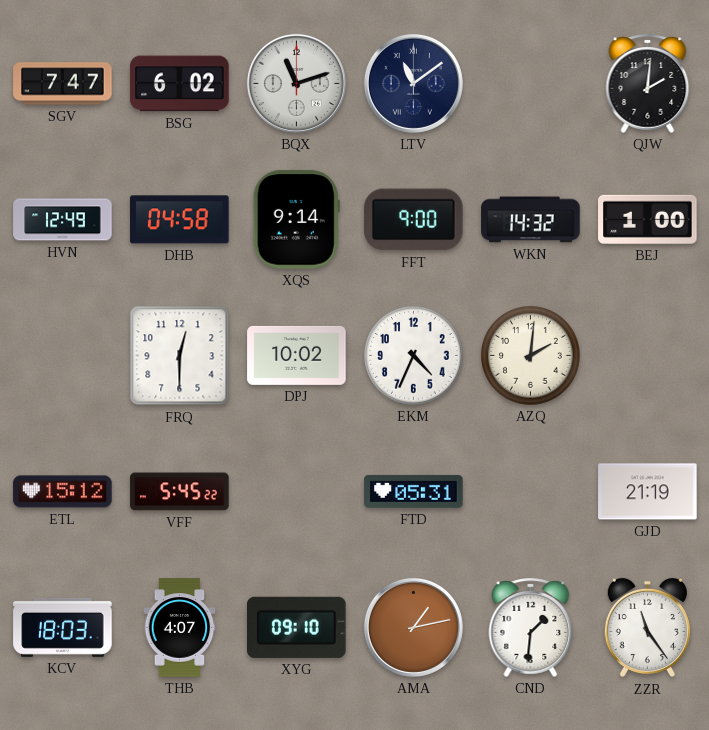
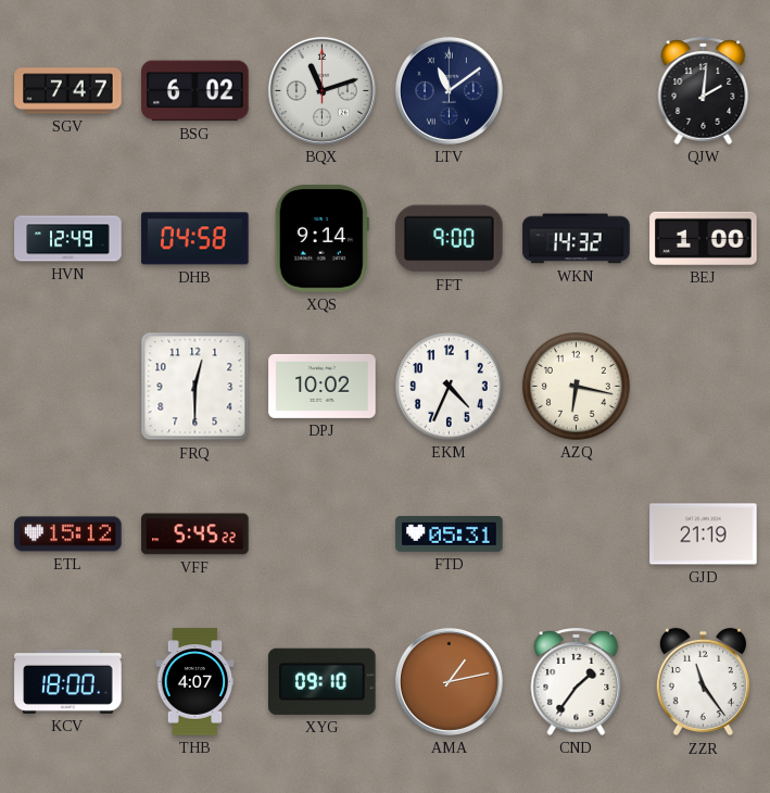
AZQ: 2:01 -> 6:17
KCV: 18:03 -> 18:00
CND: 1:31 -> 1:36
